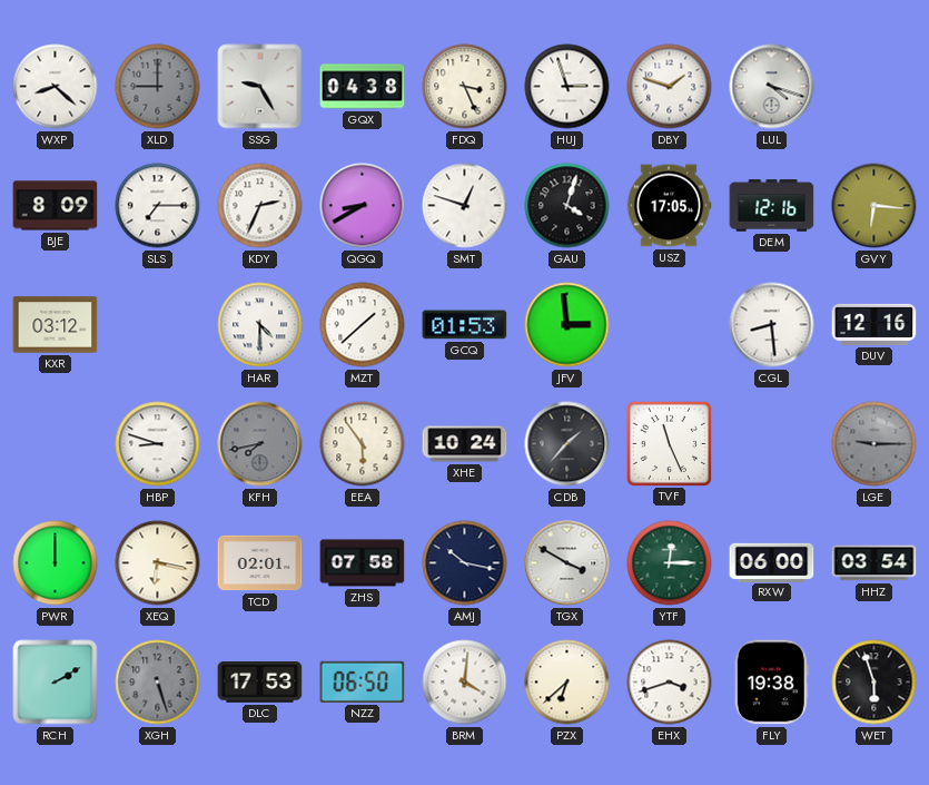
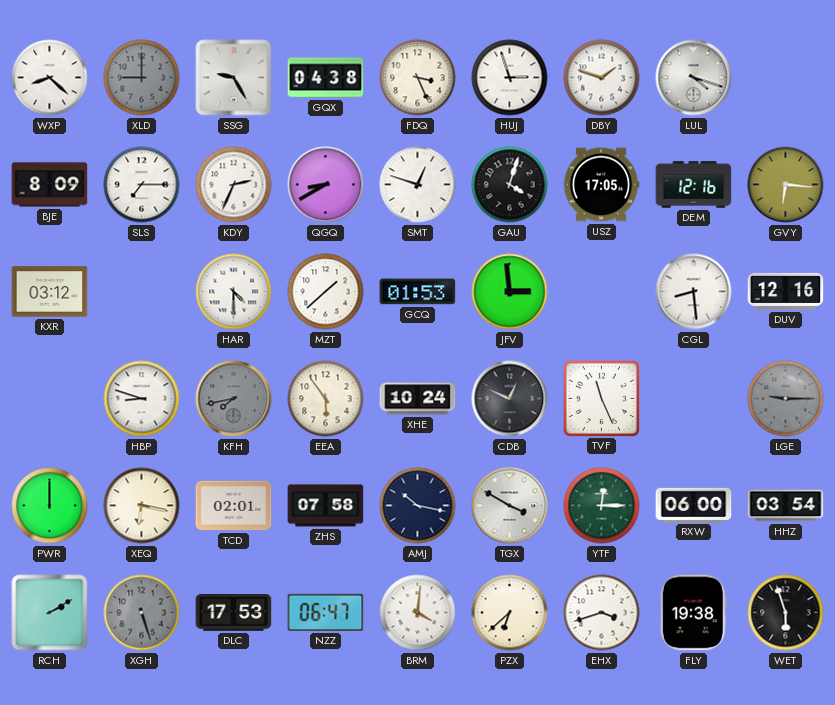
CDB: 1:37 -> 12:49
NZZ: 06:50 -> 06:47
